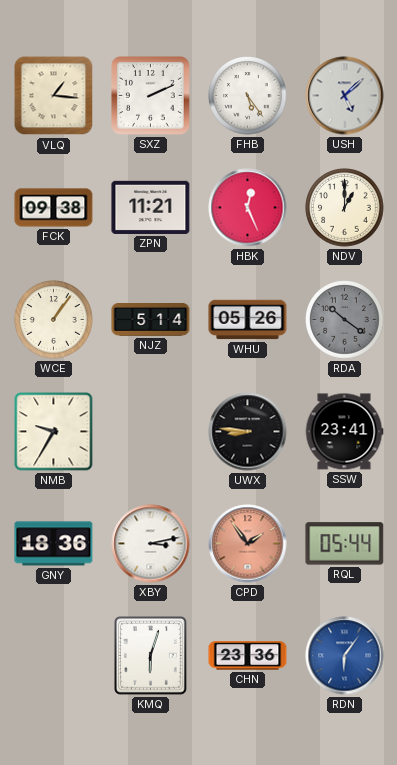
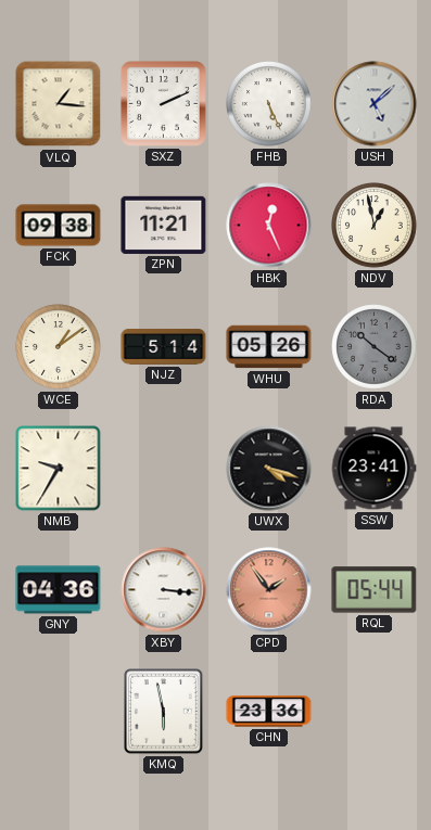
FHB: 5:24 -> 5:26
NDV: 1:00 -> 12:58
WCE: 1:06 -> 1:09
UWX: 8:46 -> 4:18
GNY: 18:36 -> 04:36
XBY: 3:13 -> 3:16
KMQ: 6:03 -> 5:58
RDN: 6:06 -> none
